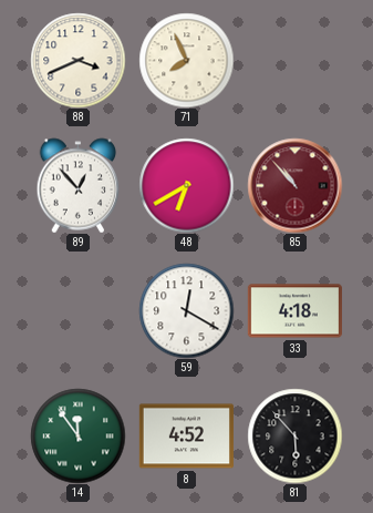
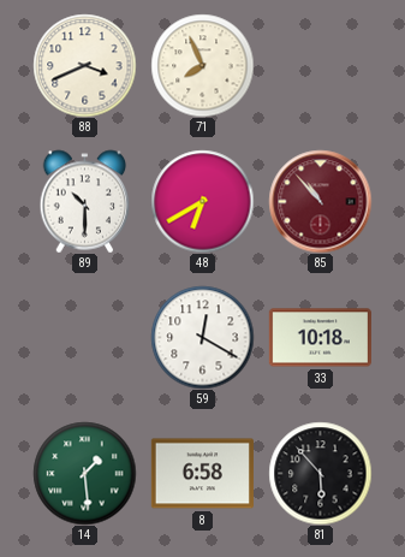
89: 12:53 -> 10:30
33: 4:18 -> 10:18
14: 11:54 -> 1:29
8: 4:52 -> 6:58
